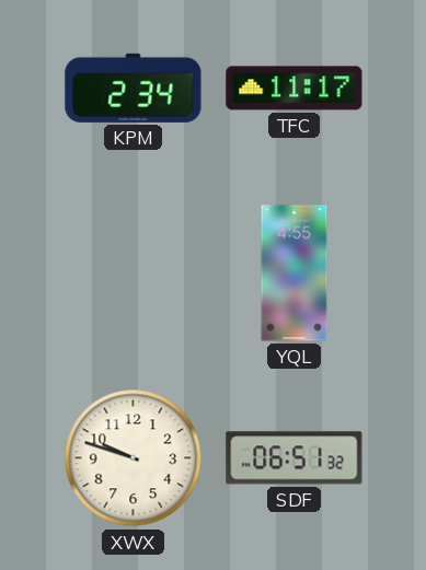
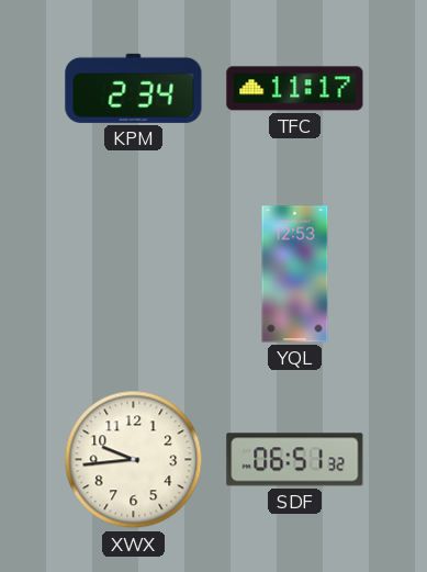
YQL: 4:55 -> 12:53
XWX: 9:48 -> 9:44
